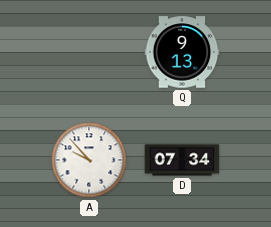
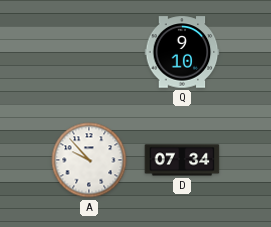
Q: 9:13 -> 9:10
